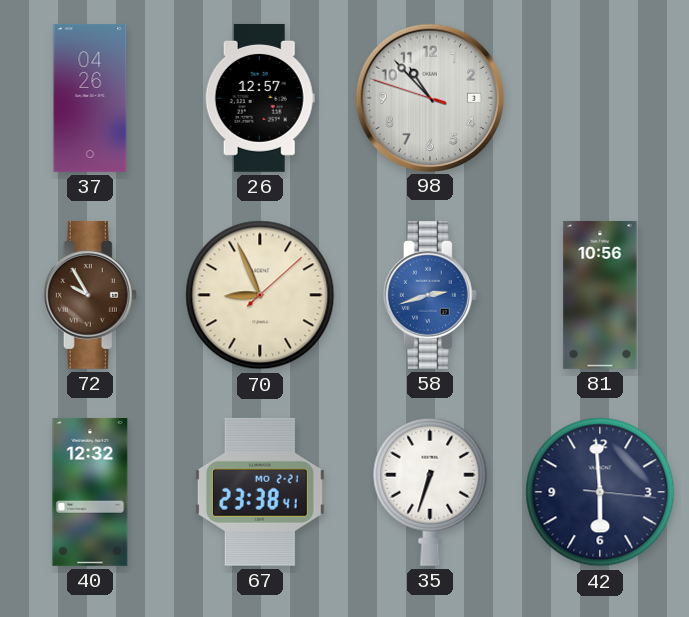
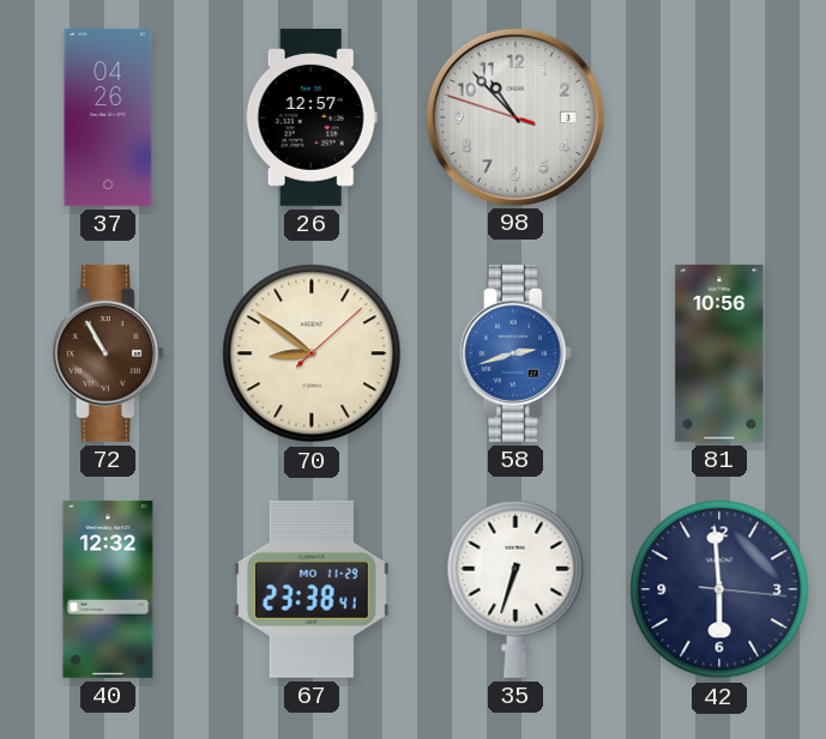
72: 9:55 -> 10:55
70: 8:56 -> 8:51
67 date: MO 2-21 -> MO 11-29
